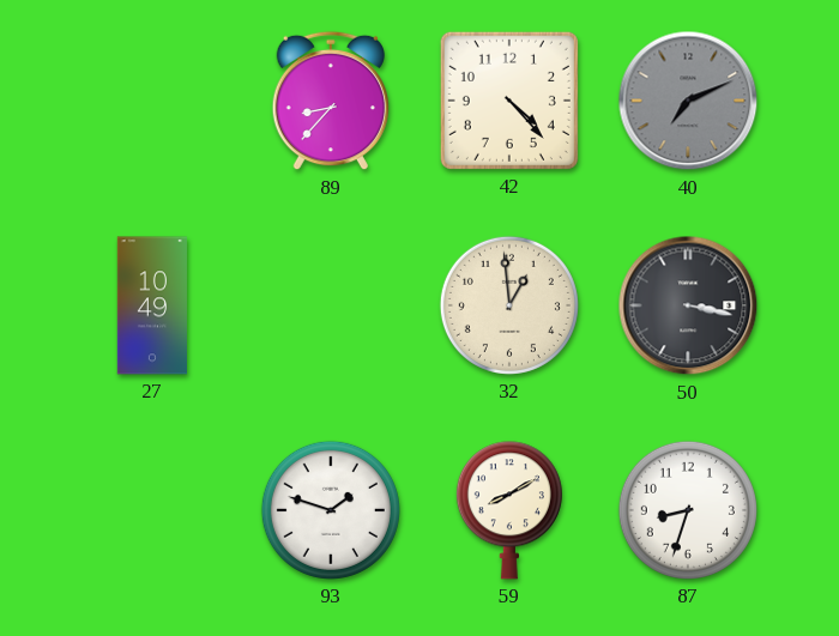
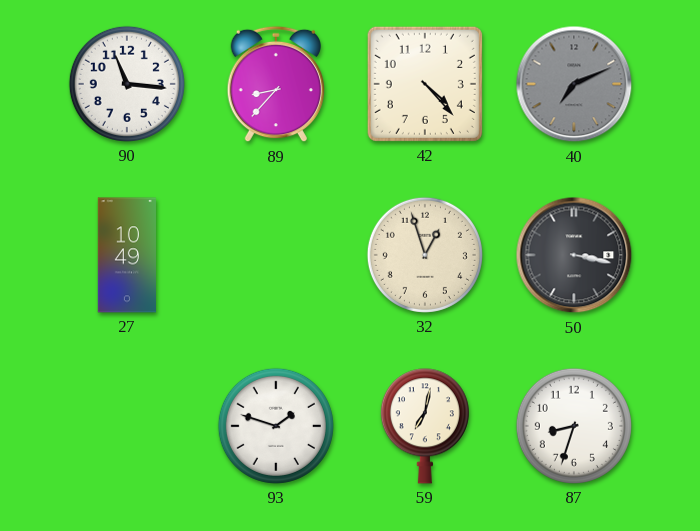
90: none -> 11:16
32: 12:59 -> 12:57
59: 8:10 -> 7:02
